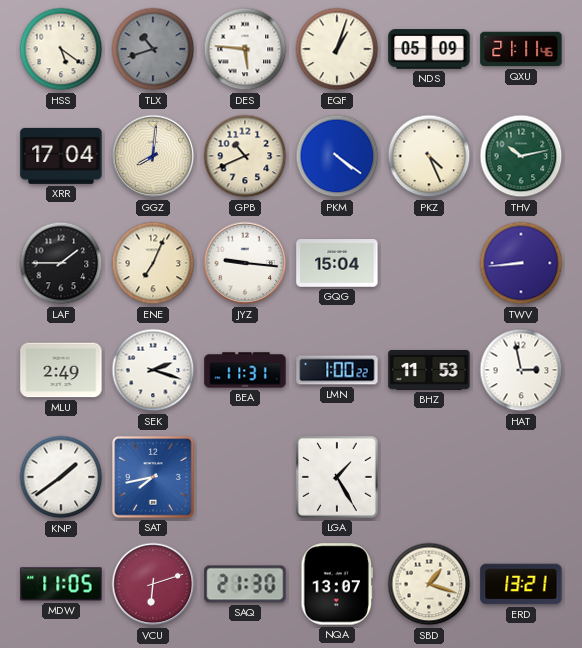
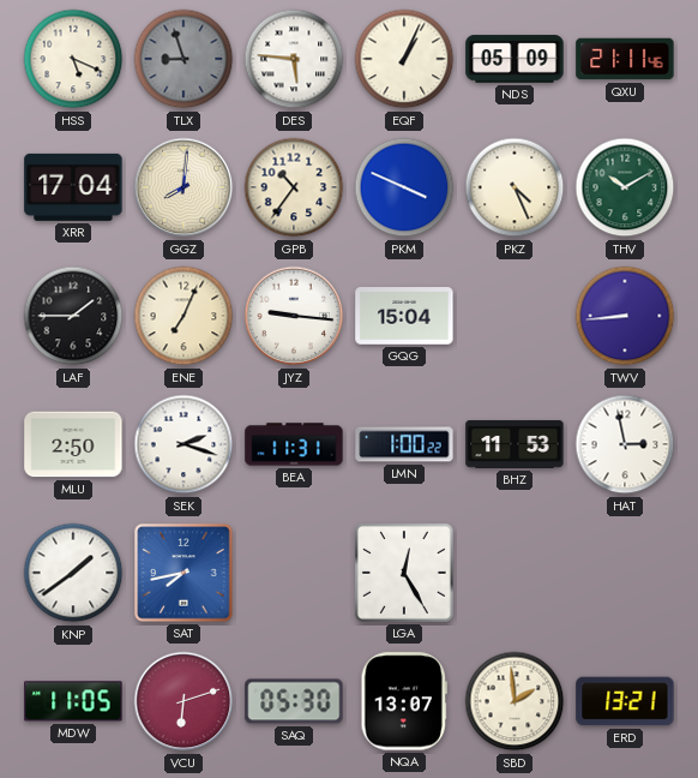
HSS: 5:21 -> 5:19
TLX: 10:42 -> 8:57
EQF: 1:03 -> 1:04
GPB: 10:41 -> 10:36
PKM: 4:21 -> 3:49
THV: 10:13 -> 10:10
MLU: 2:49 -> 2:50
LGA: 1:25 -> 12:25
SAQ: 21:30 -> 05:30
SBD: 1:18 -> 1:59
